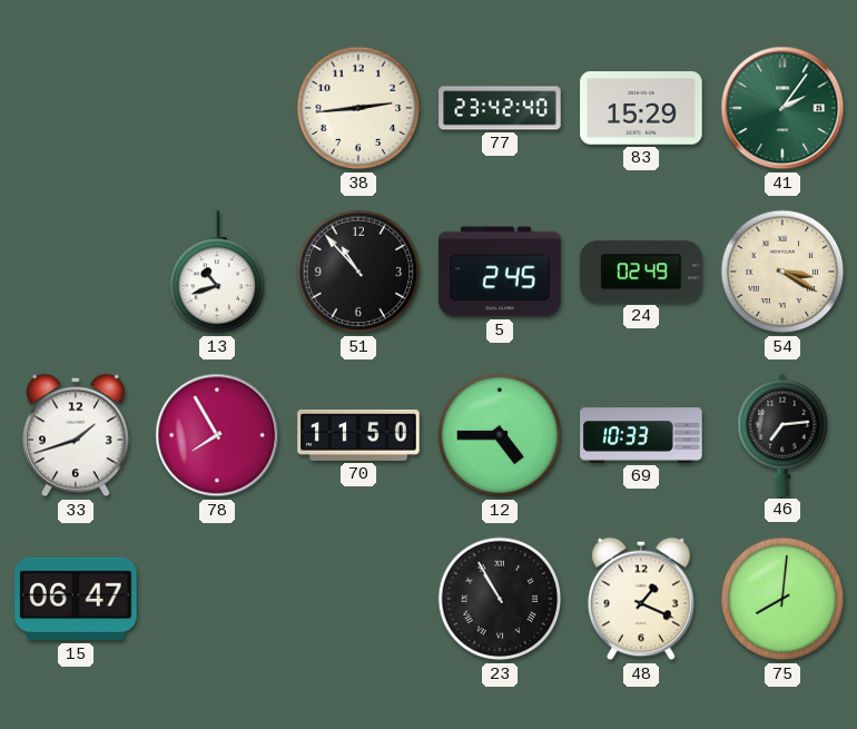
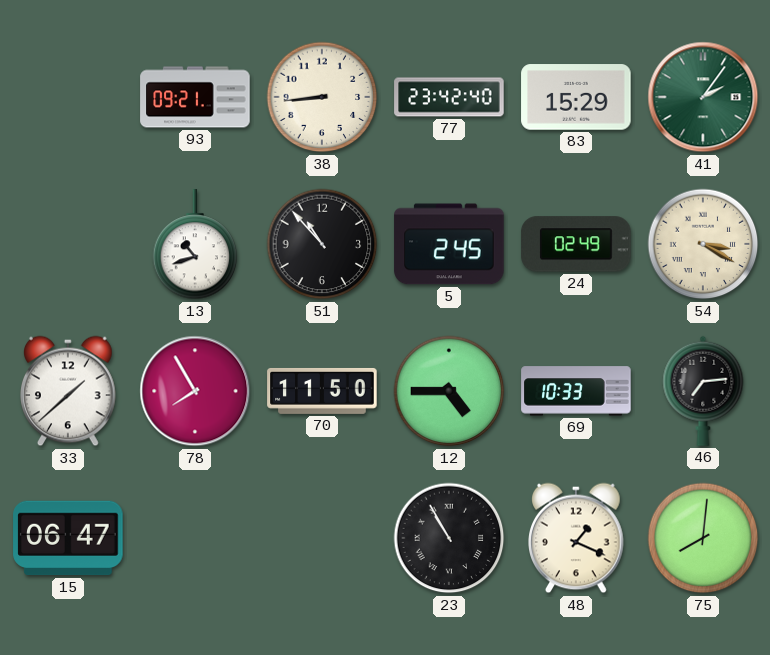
93: none -> 09:21
38: 2:44 -> 8:44
33: 1:42 -> 1:38
